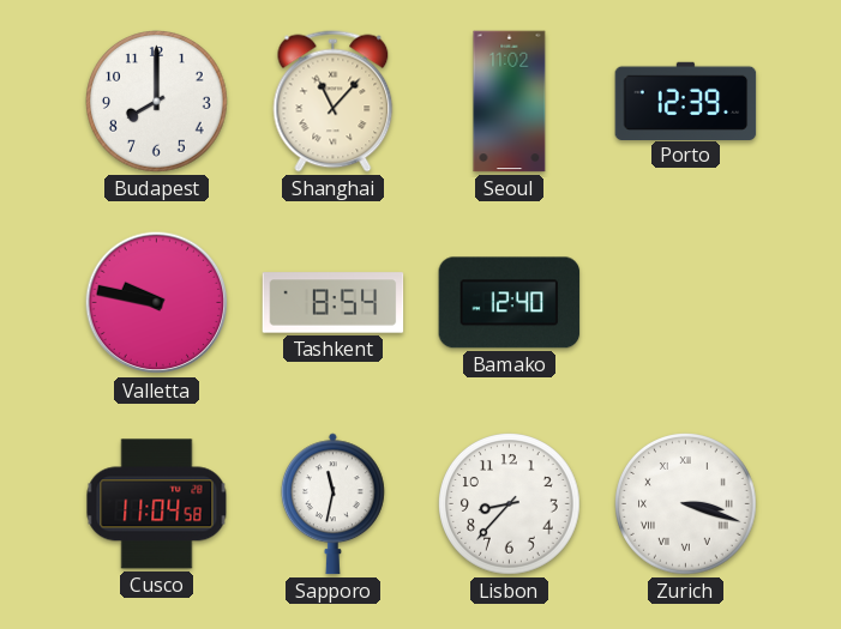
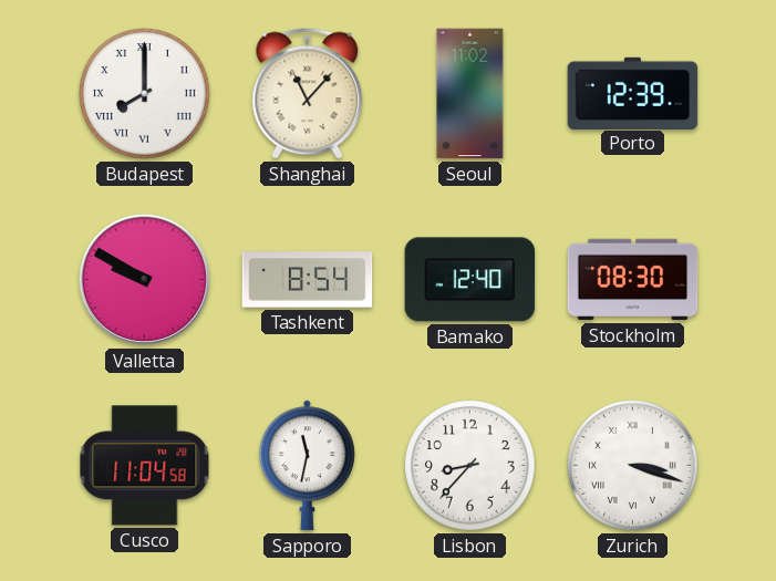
Budapest numerals: Arabic -> Roman
Valletta: 9:47 -> 9:50
Stockholm: none -> 08:30
